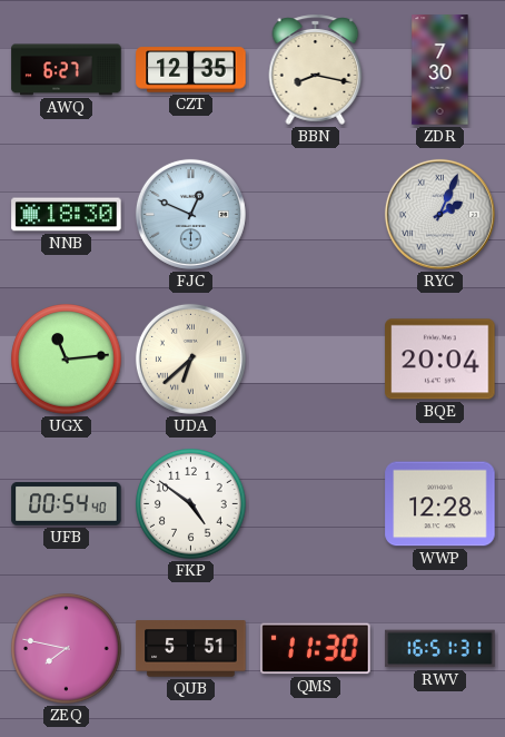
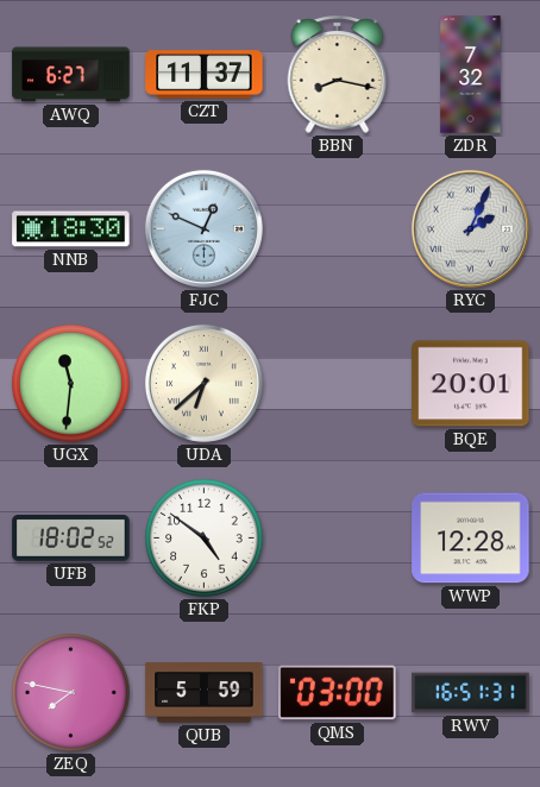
CZT: 12:35 -> 11:37
ZDR: 7:30 -> 7:32
UGX: 11:14 -> 11:31
BQE: 20:04 -> 20:01
UFB: 00:54 -> 18:02
QUB: 5:51 -> 5:59
QMS: 11:30 -> 03:00
